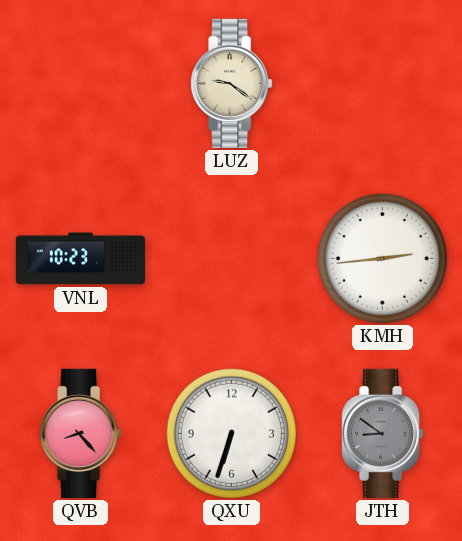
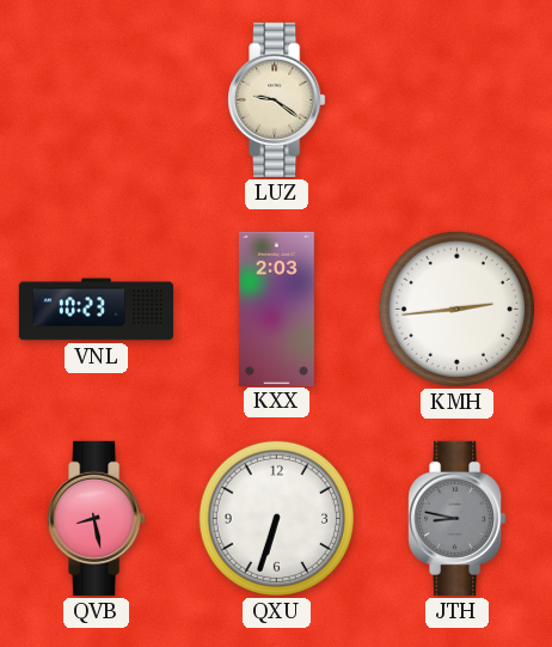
KXX: none -> 2:03
QVB: 8:23 -> 8:28
JTH: 8:51 -> 8:47
